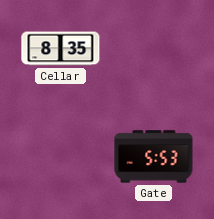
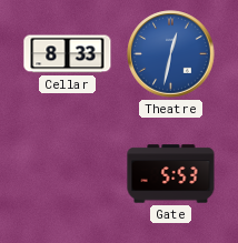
Cellar: 8:35 -> 8:33
Theatre: none -> 12:32
